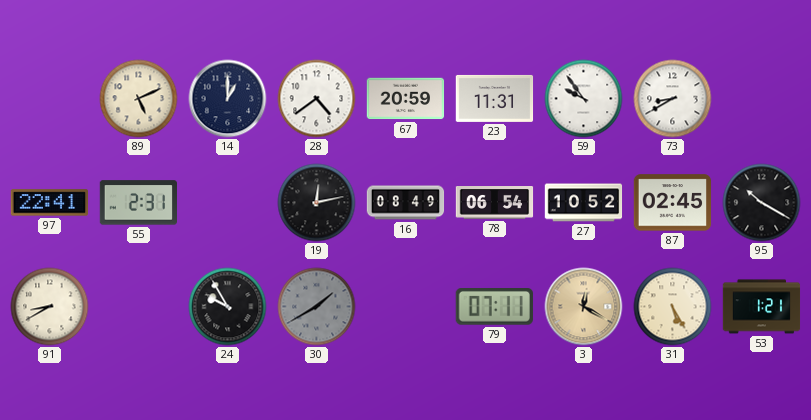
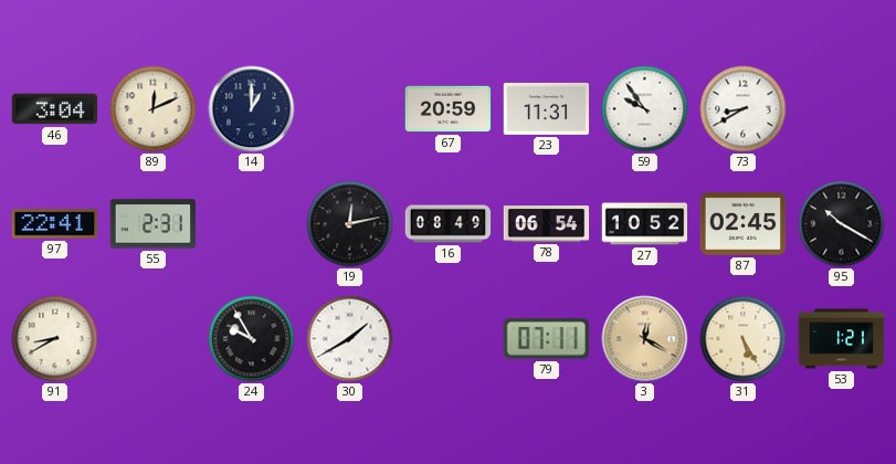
46: none -> 3:04
89: 5:11 -> 12:11
28: 4:39 -> none
30 dial: grey -> white
